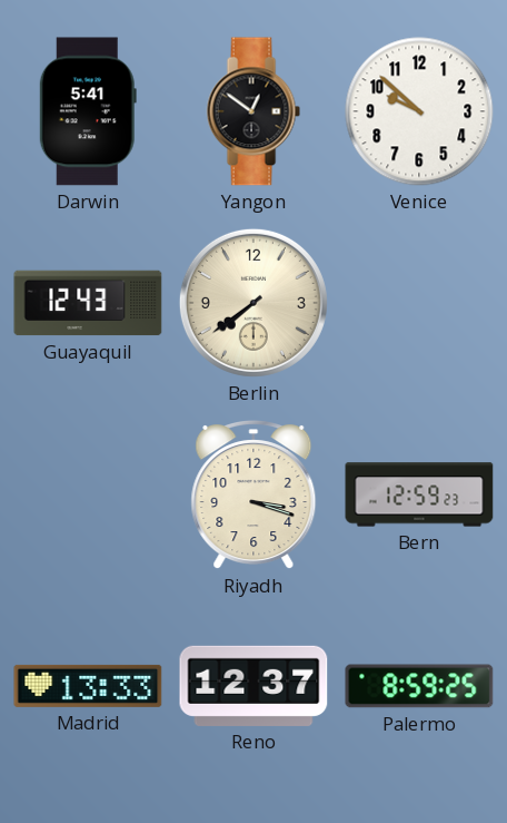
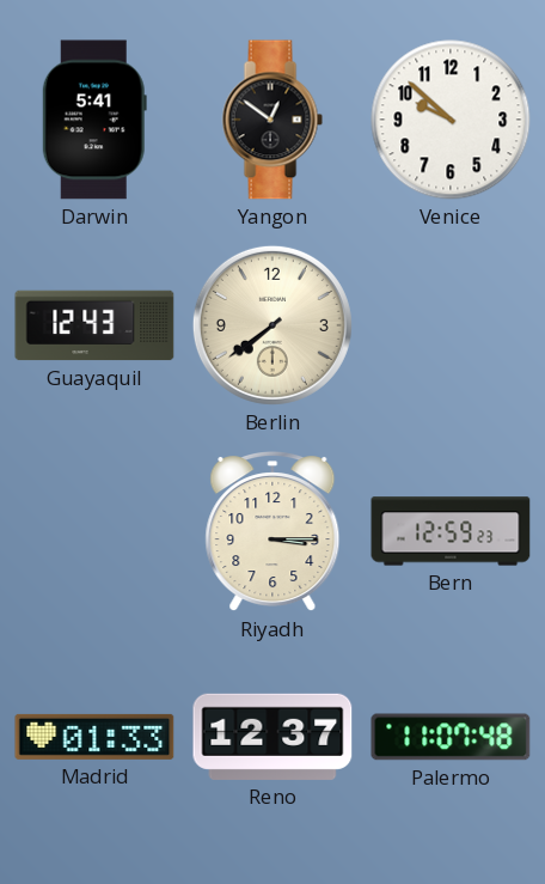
Riyadh: 3:18 -> 3:15
Madrid: 13:33 -> 01:33
Palermo: 8:59 -> 11:07
